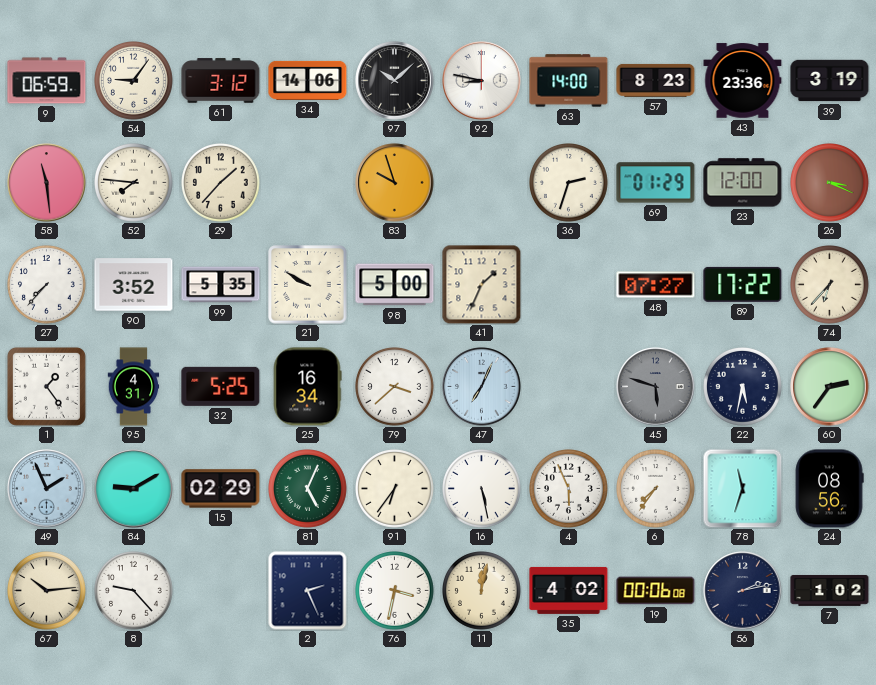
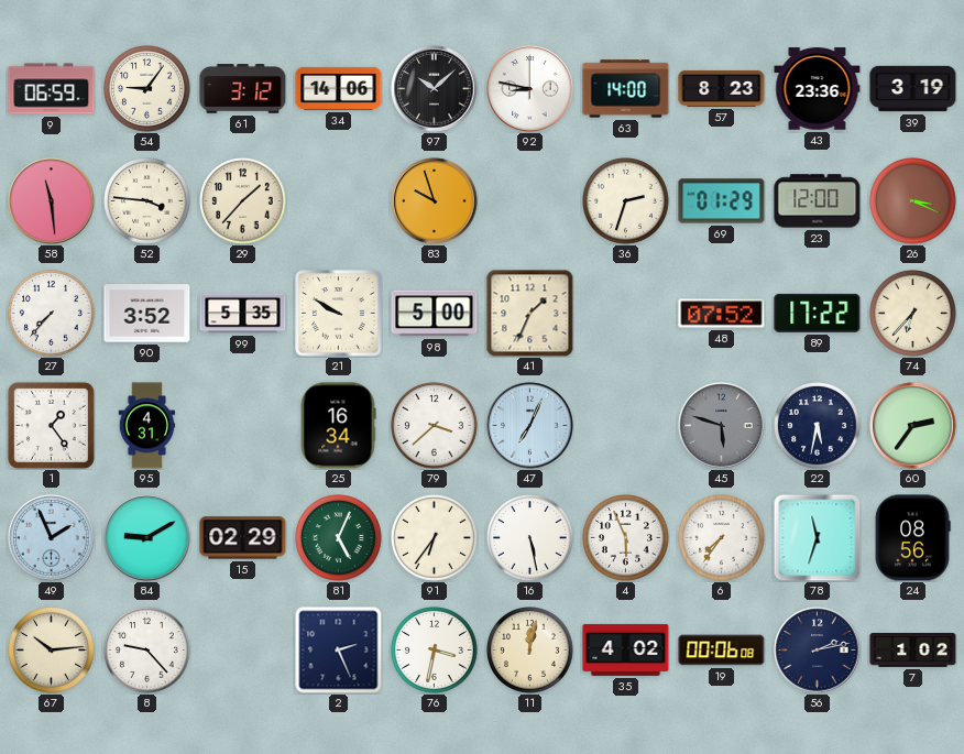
52: 7:46 -> 3:46
48: 07:27 -> 07:52
32: 5:25 -> none
